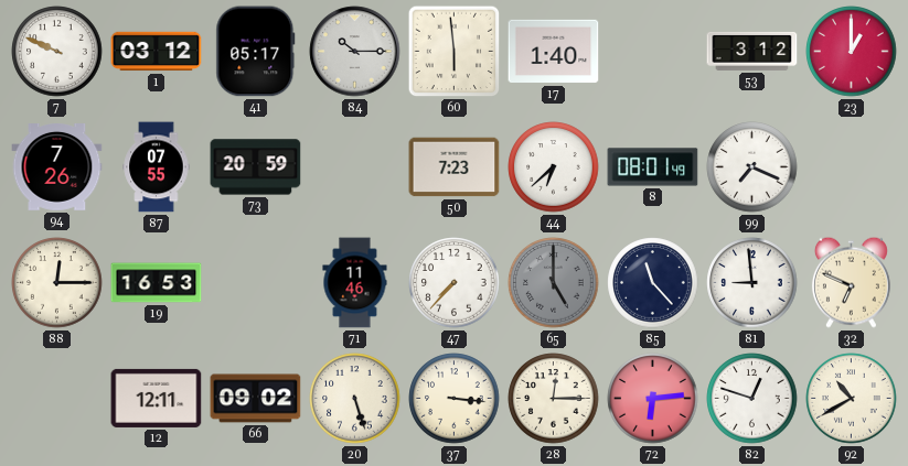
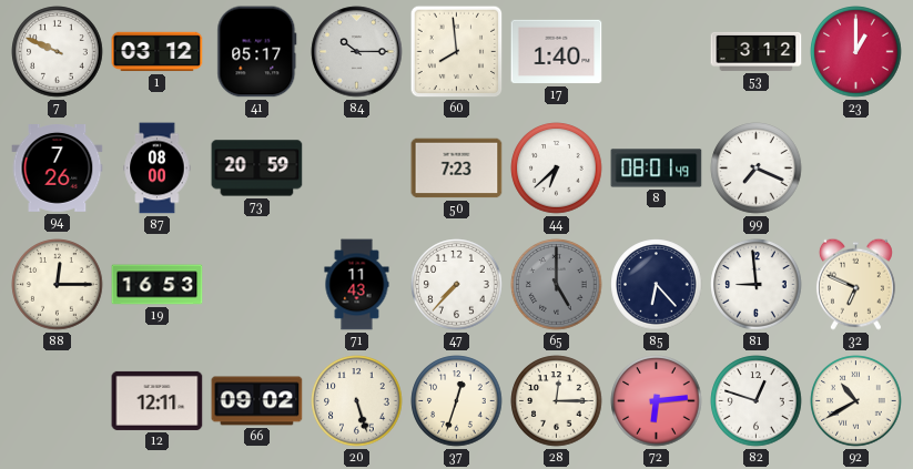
60: 5:59 -> 7:59
87: 07:55 -> 08:00
71: 11:46 -> 11:43
85: 11:23 -> 6:23
37: 3:16 -> 12:33
